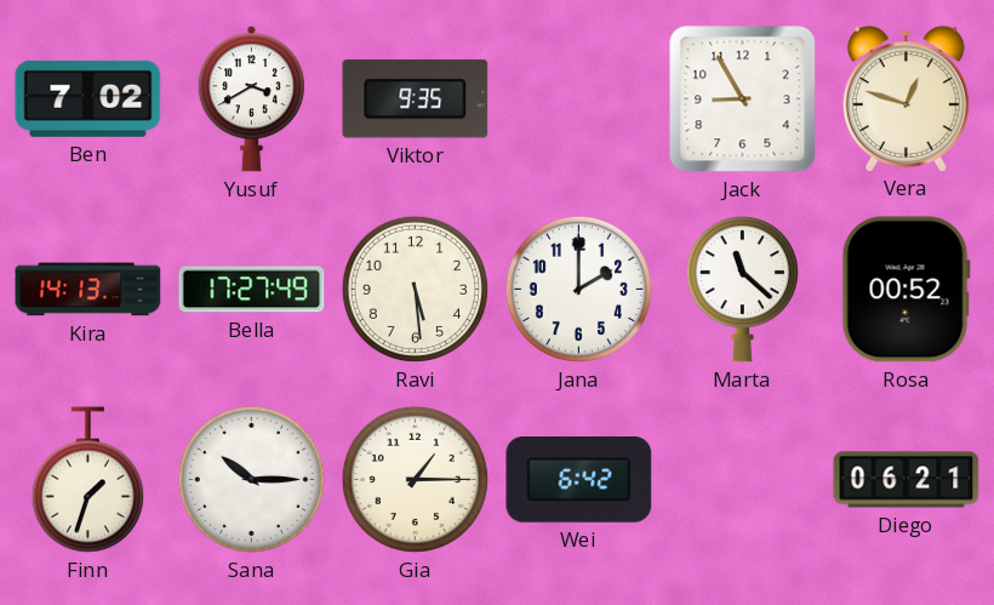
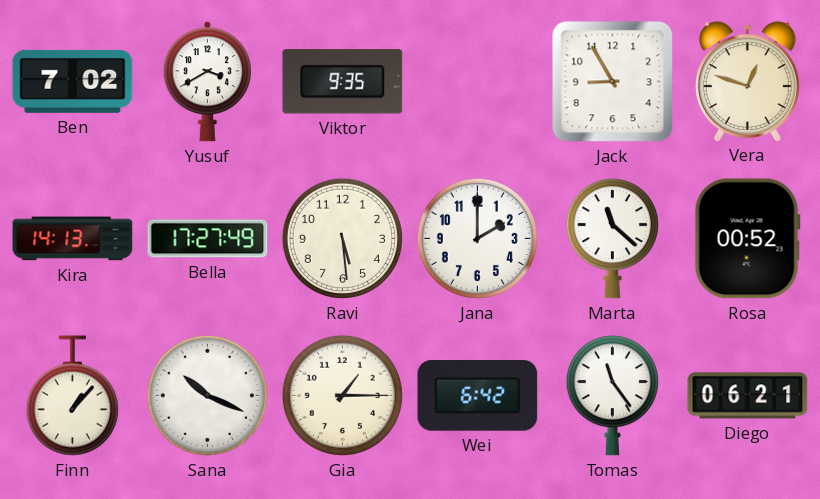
Finn: 1:33 -> 1:07
Sana: 10:15 -> 10:19
Tomas: none -> 11:24
